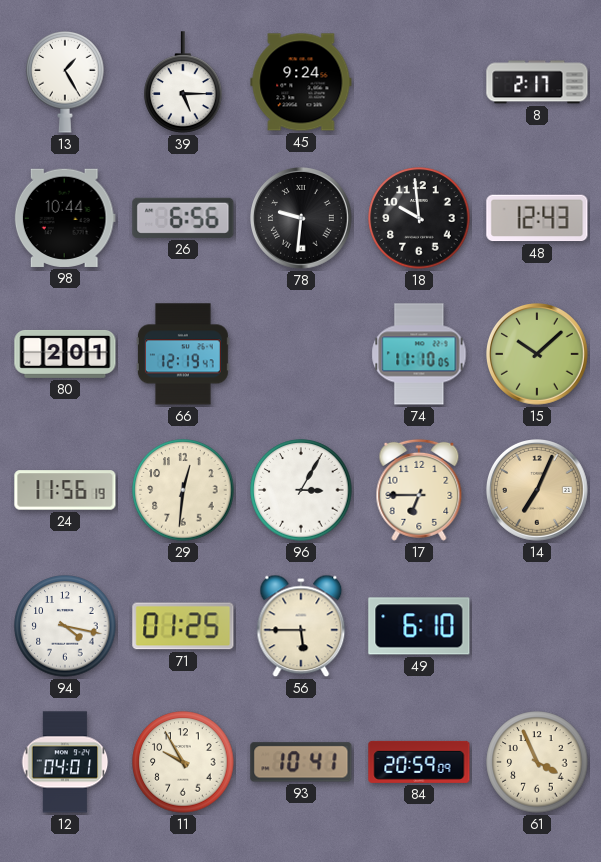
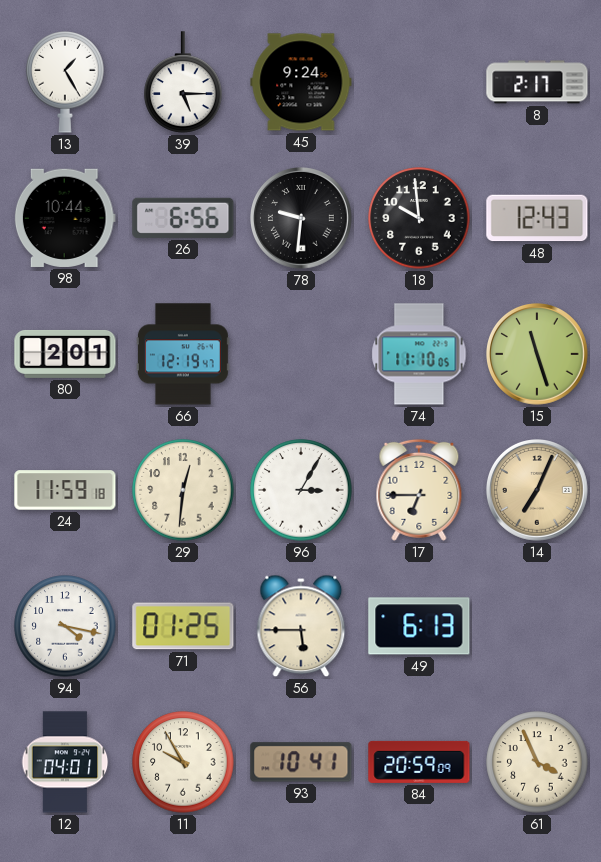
15: 10:08 -> 11:27
24: 11:56 -> 11:59
49: 6:10 -> 6:13
